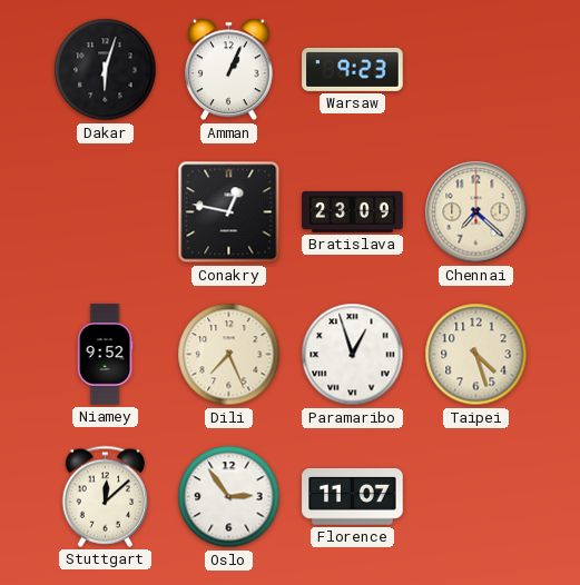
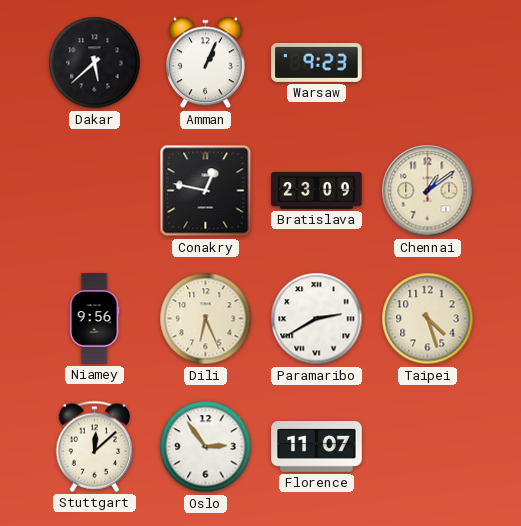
Dakar: 6:03 -> 5:38
Chennai: 7:22 -> 1:09
Niamey: 9:52 -> 9:56
Dili: 7:26 -> 6:26
Paramaribo: 12:57 -> 2:40
